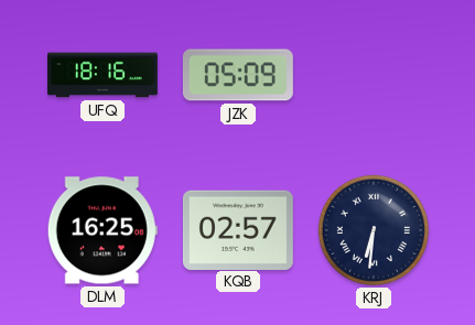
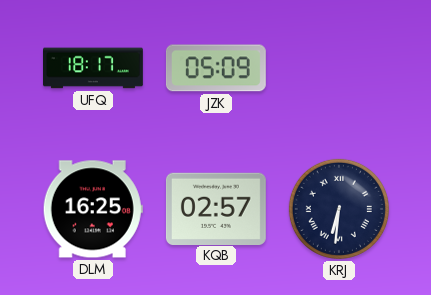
UFQ: 18:16 -> 18:17
